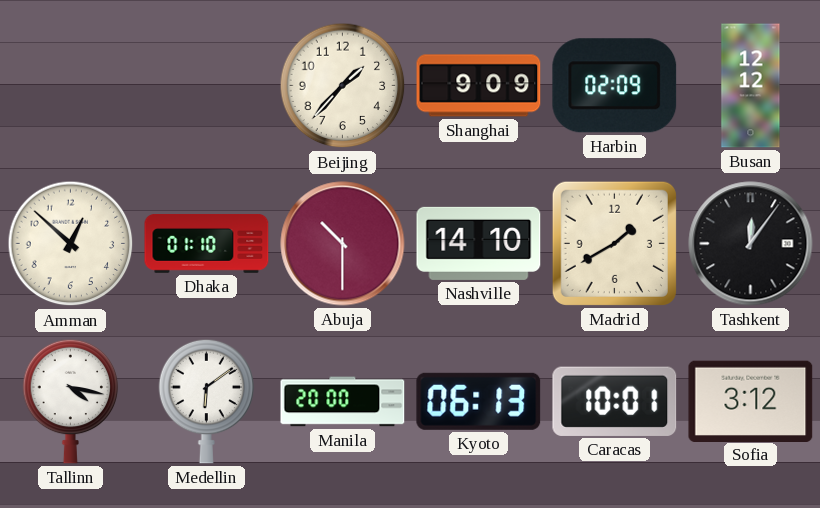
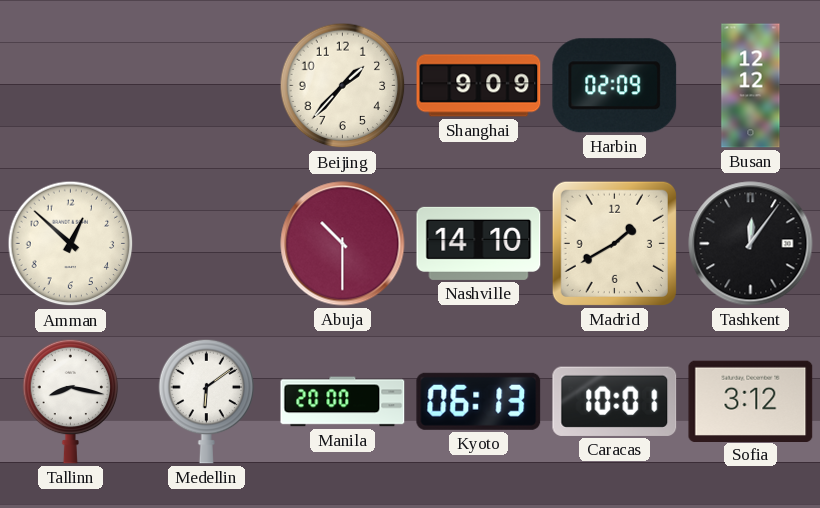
Dhaka: 01:10 -> none
Tallinn: 4:17 -> 8:17
